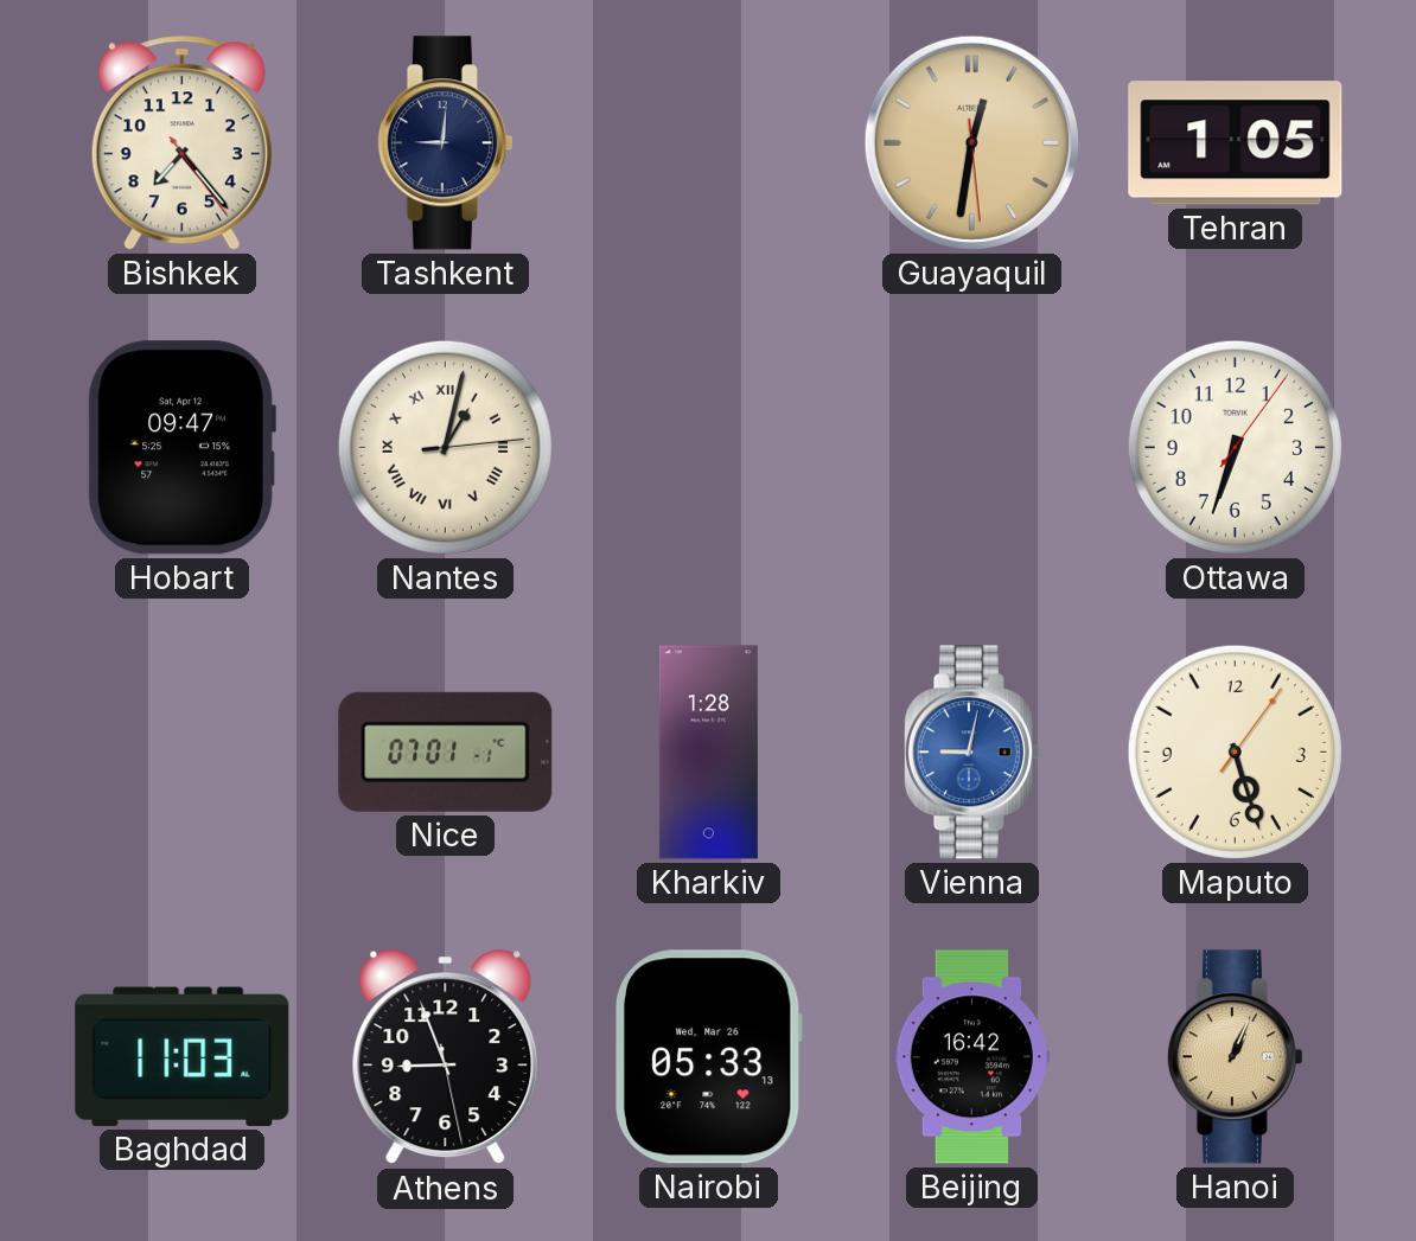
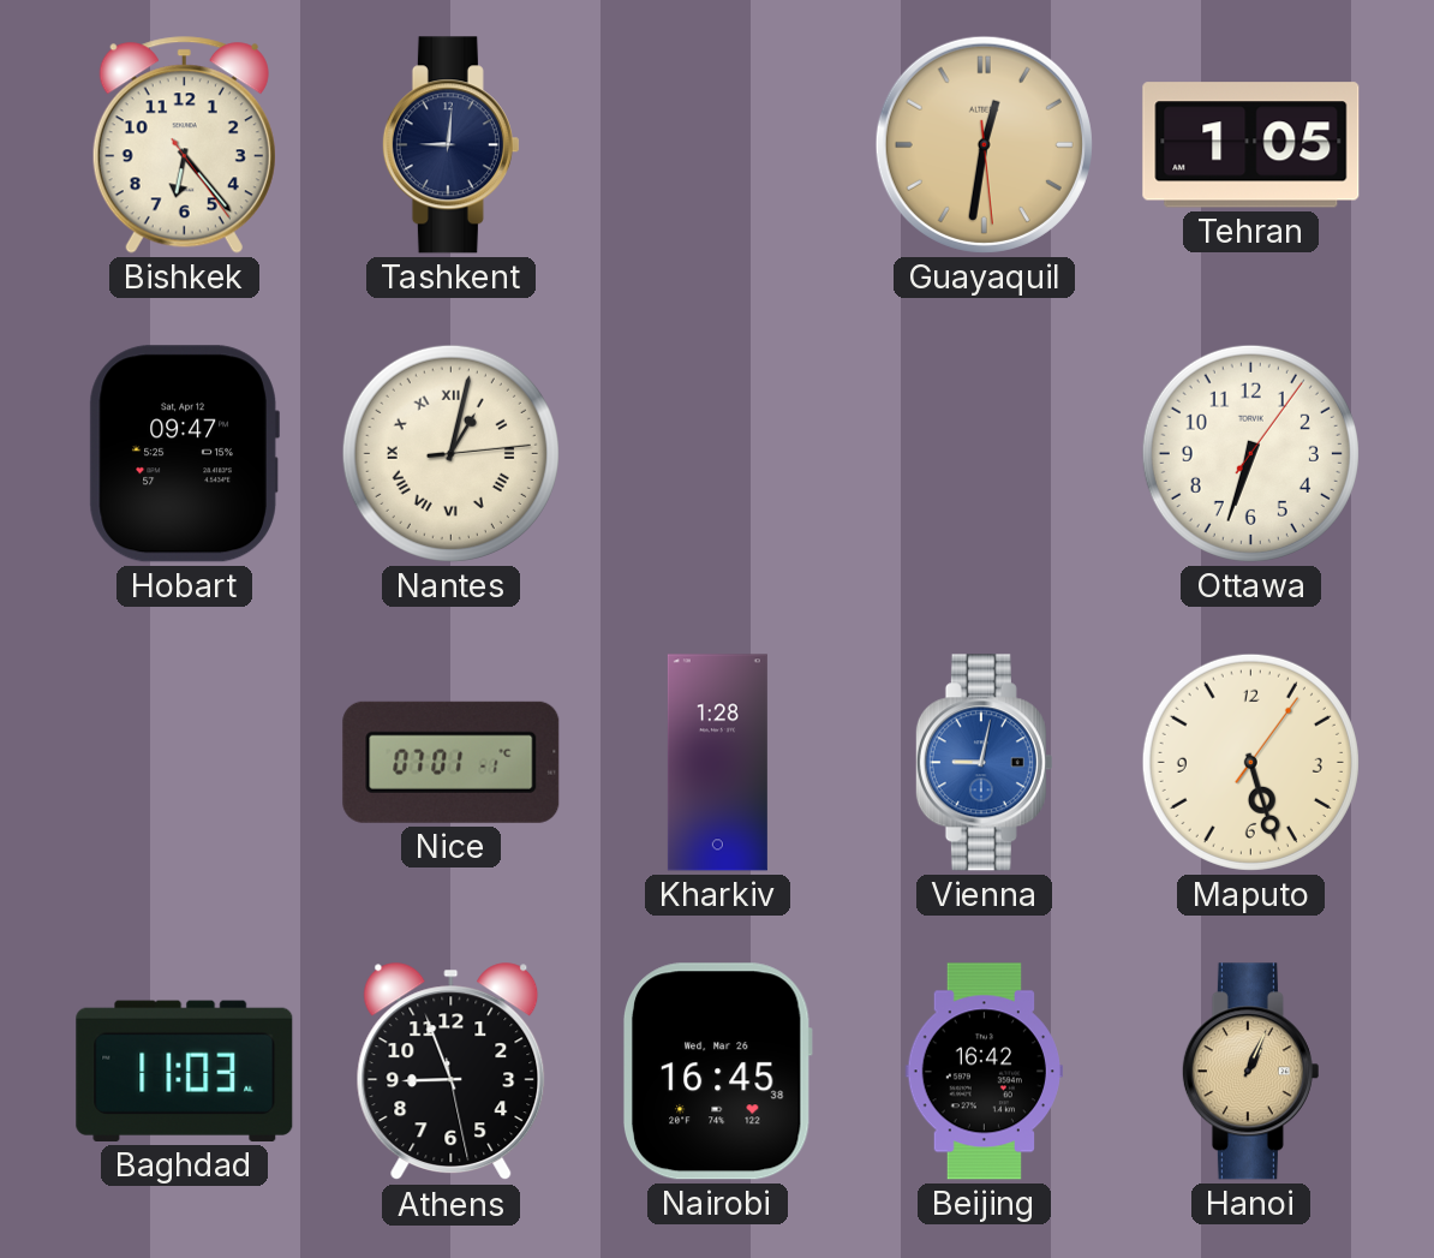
Bishkek: 7:23 -> 6:23
Nairobi: 05:33 -> 16:45
